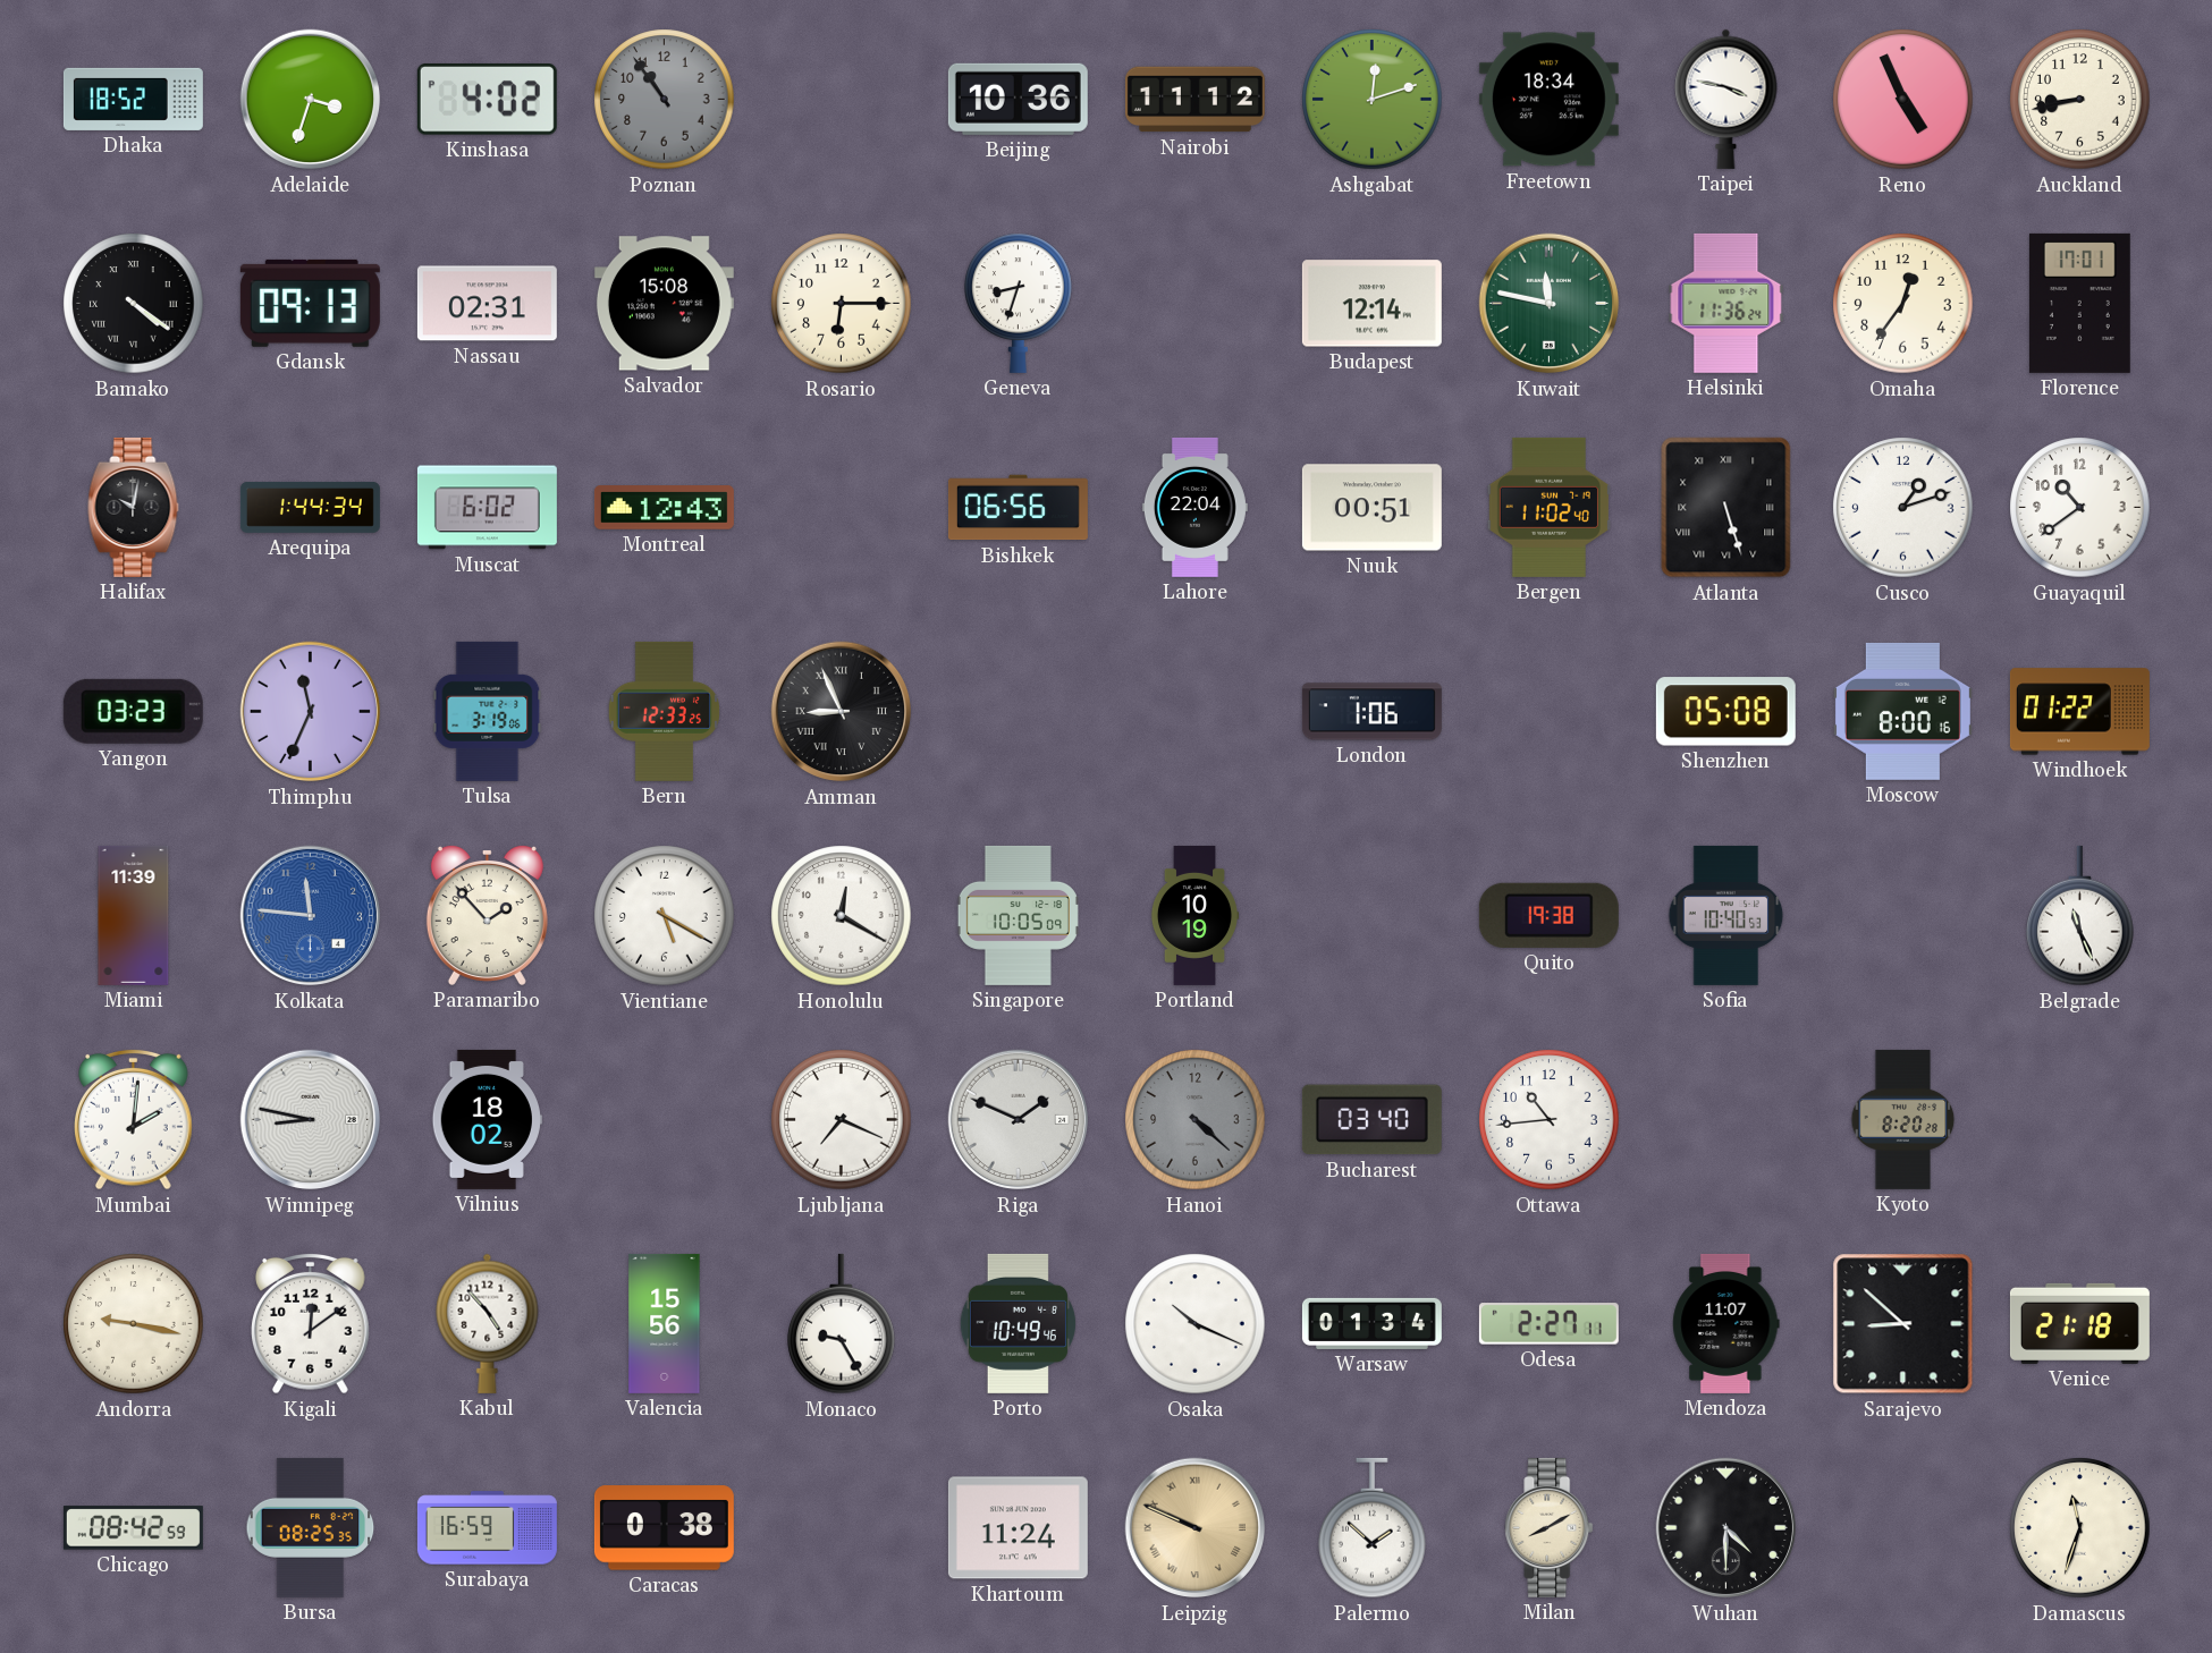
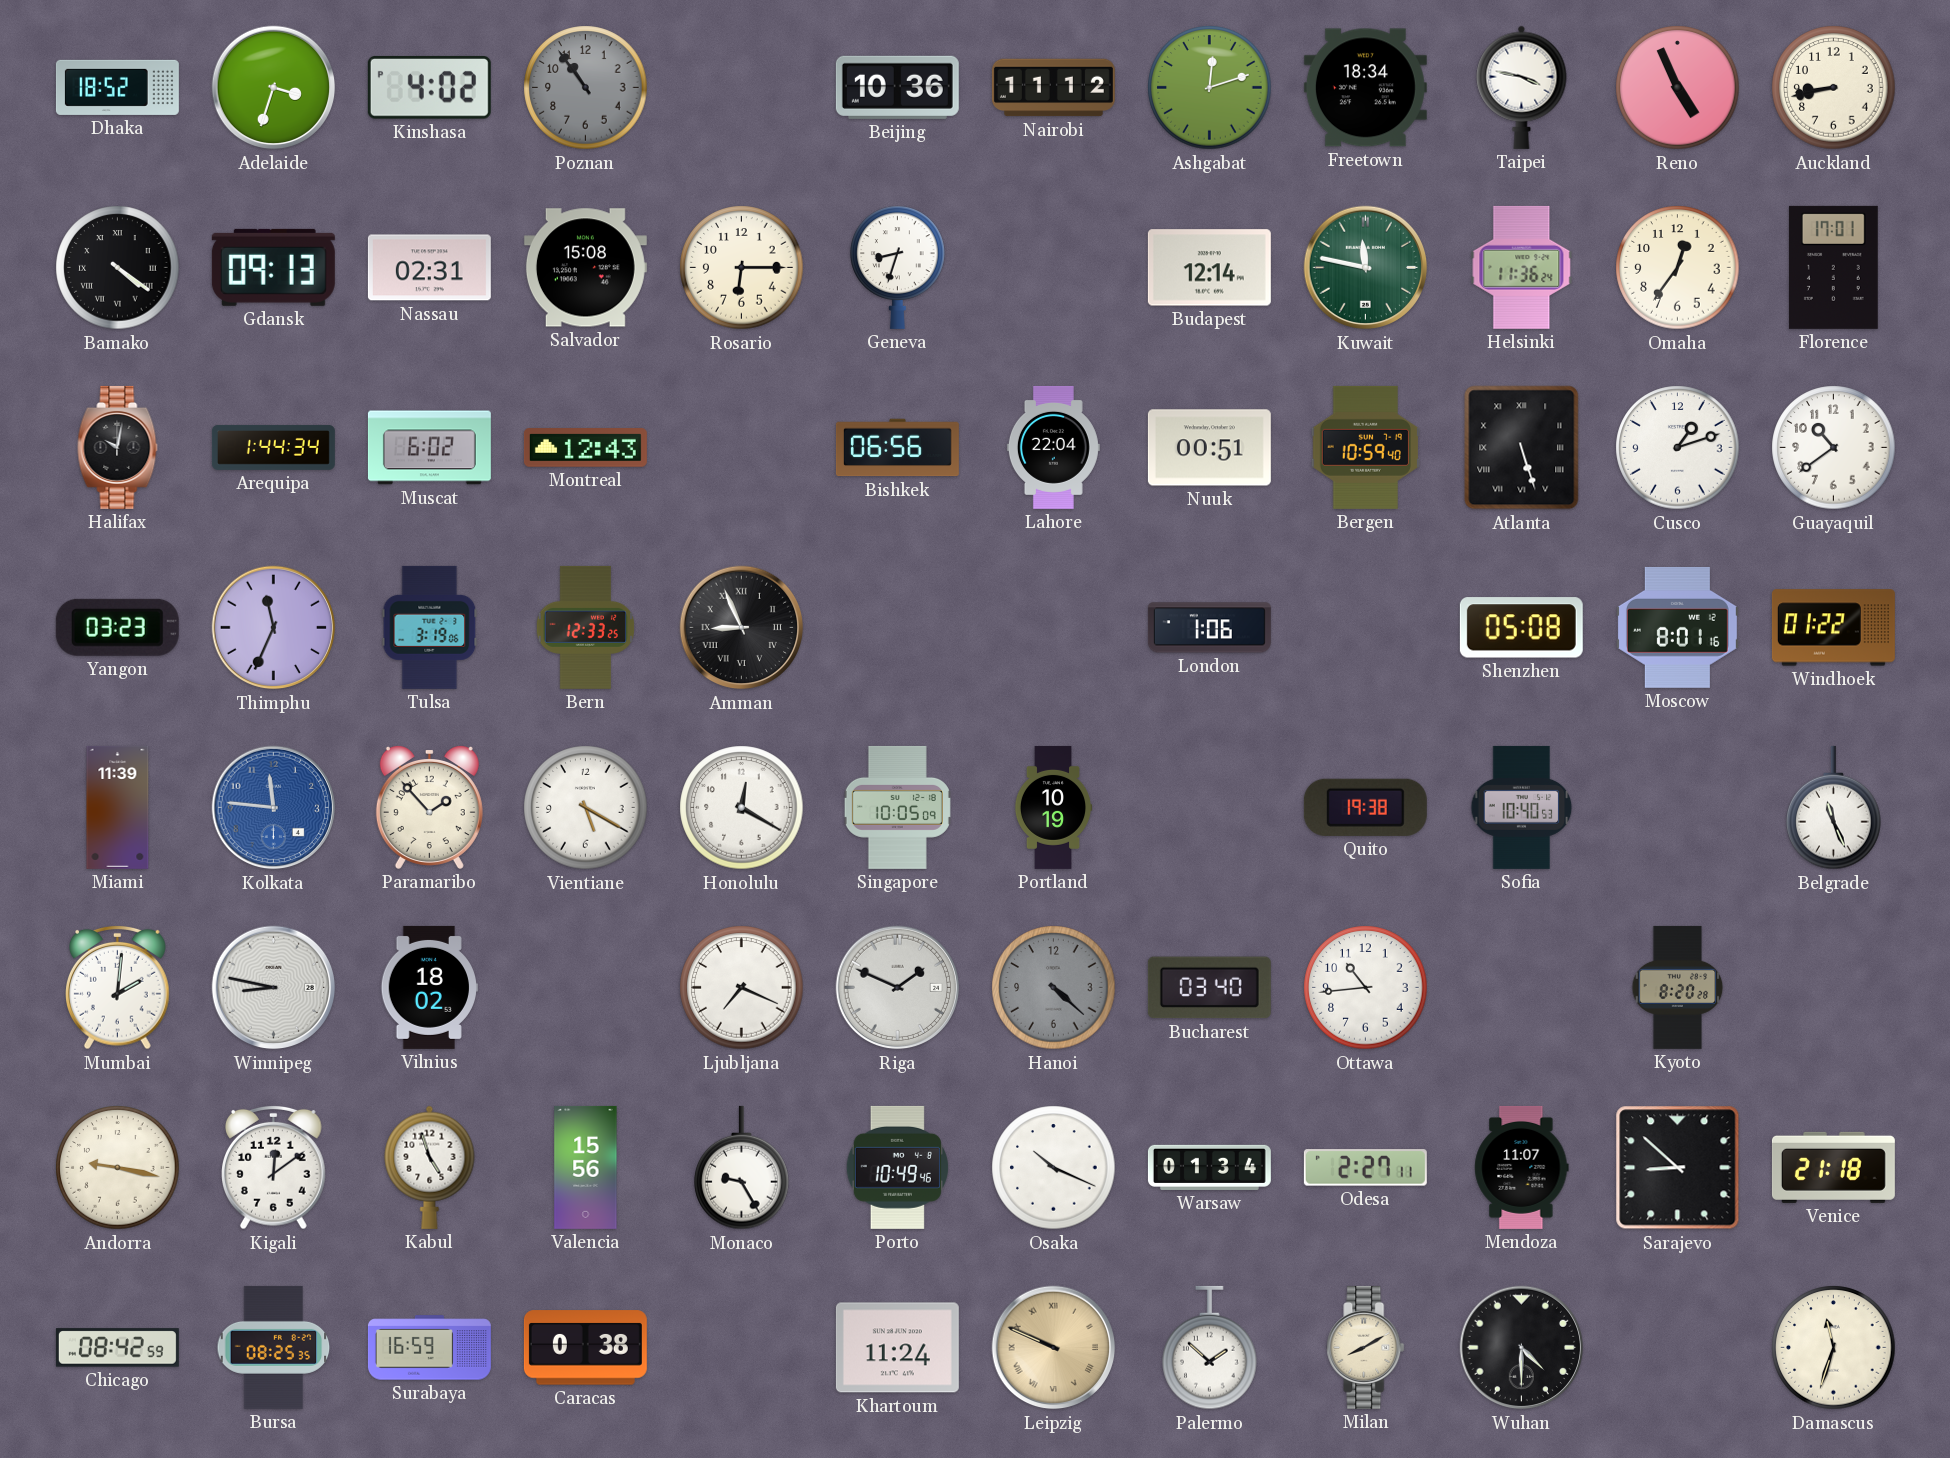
Bergen: 11:02 -> 10:59
Moscow: 8:00 -> 8:01
Kabul: 4:53 -> 4:57
